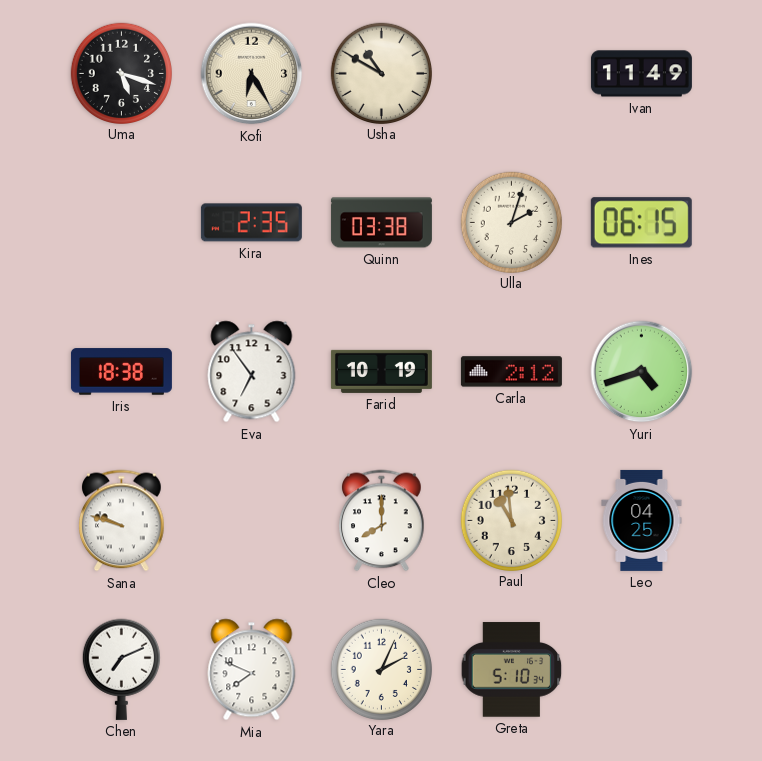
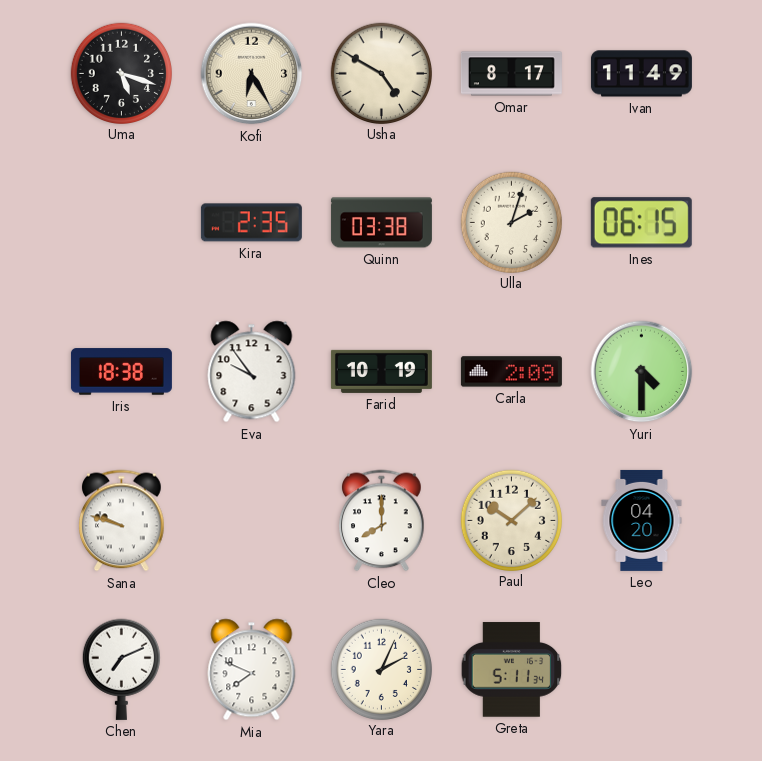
Usha: 10:50 -> 4:50
Omar: none -> 8:17
Eva: 6:54 -> 9:54
Carla: 2:12 -> 2:09
Yuri: 4:42 -> 4:30
Paul: 10:59 -> 10:08
Leo: 04:25 -> 04:20
Greta: 5:10 -> 5:11
